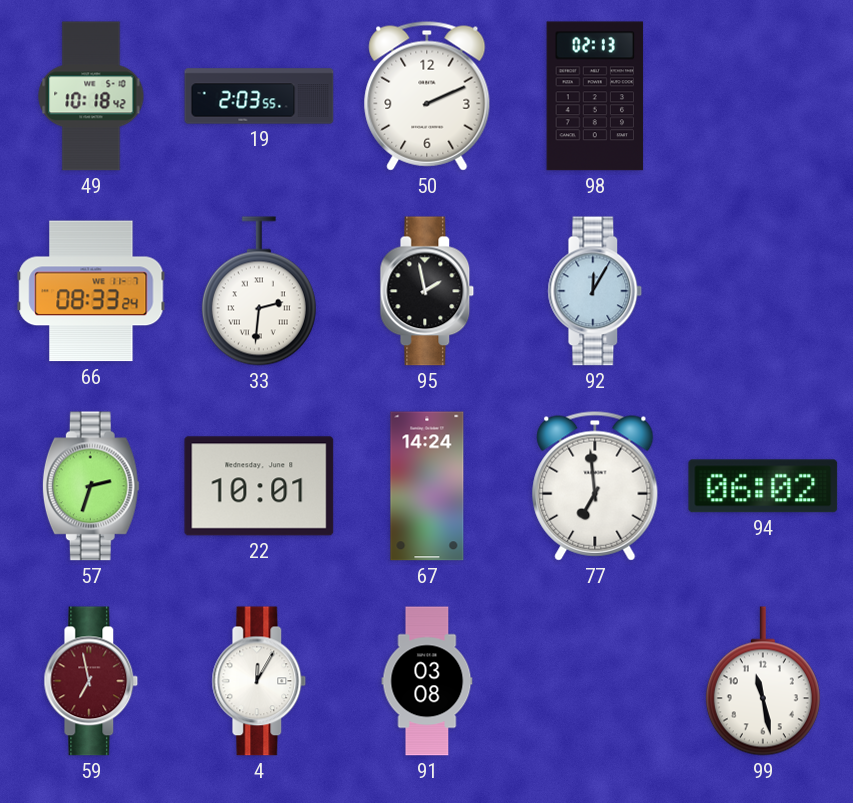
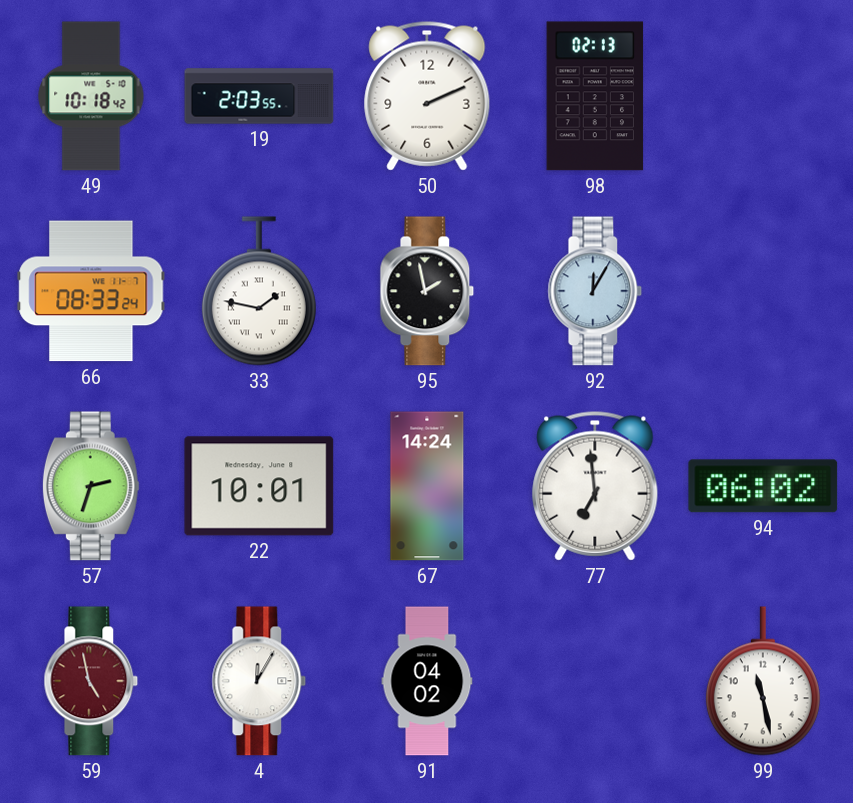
33: 2:31 -> 1:47
59: 6:58 -> 4:58
91: 03:08 -> 04:02
